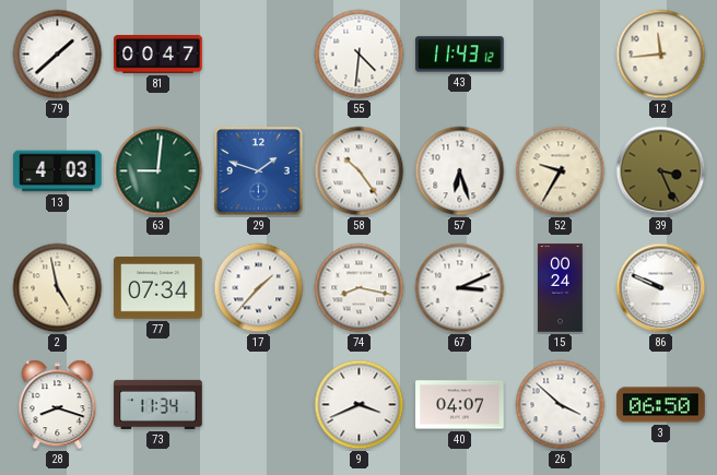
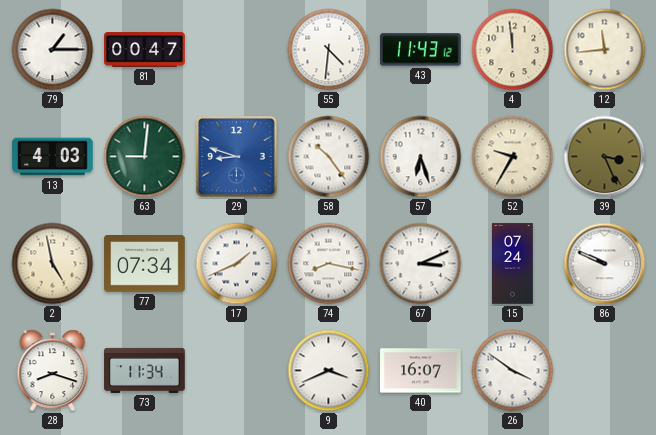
79: 1:38 -> 1:15
4: none -> 11:59
29: 1:48 -> 8:48
17: 1:37 -> 1:41
15: 00:24 -> 07:24
40: 04:07 -> 16:07
26: 3:52 -> 3:51
3: 06:50 -> none
